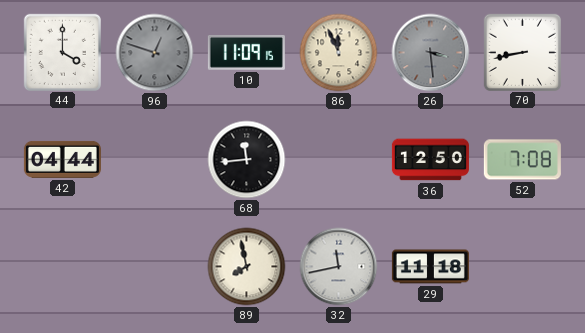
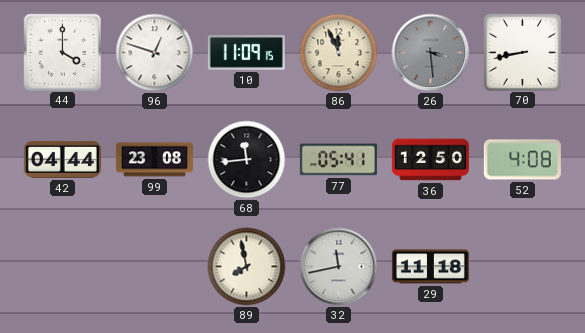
96 dial: grey -> white
99: none -> 23:08
77: none -> 05:41
52: 7:08 -> 4:08
